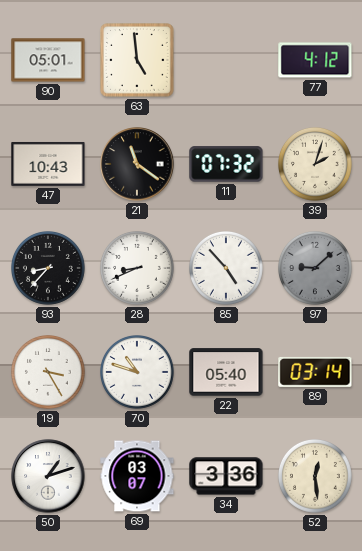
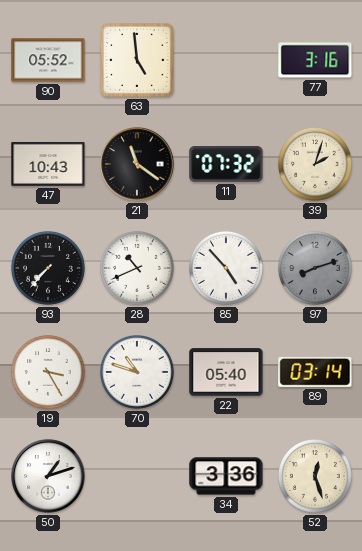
90: 05:01 -> 05:52
77: 4:12 -> 3:16
93: 8:37 -> 7:37
28: 8:41 -> 10:41
97: 9:08 -> 8:12
69: 03:07 -> none
52: 12:29 -> 12:27
